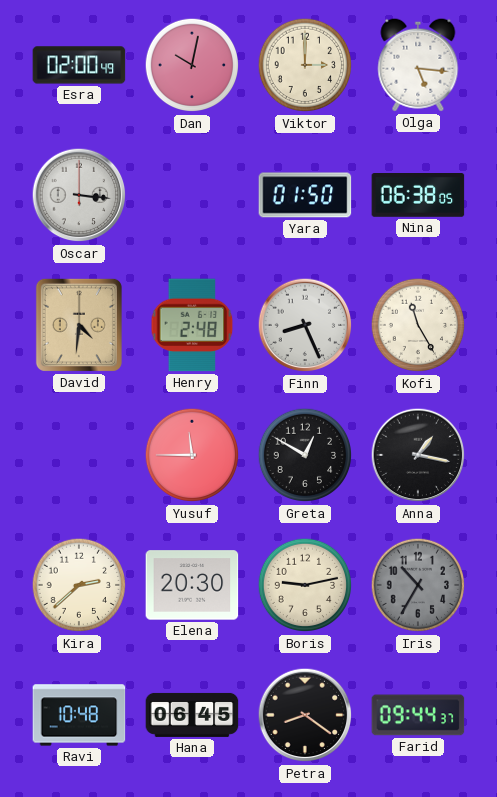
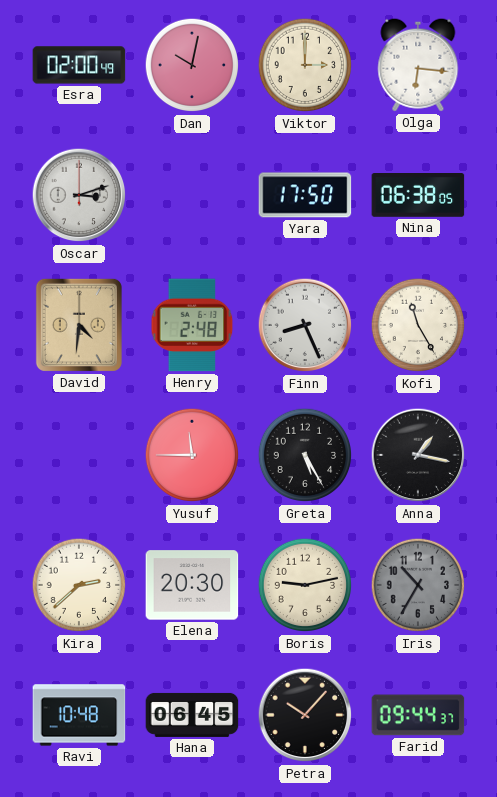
Olga: 5:16 -> 6:16
Oscar: 3:16 -> 3:12
Yara: 01:50 -> 17:50
Greta: 12:50 -> 5:25
Petra: 8:21 -> 10:07
